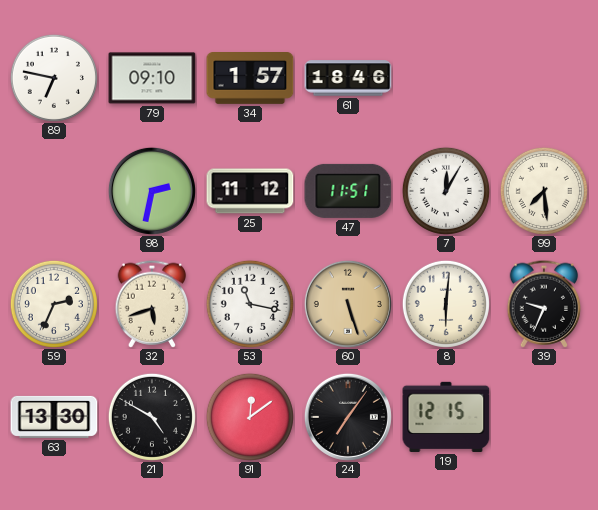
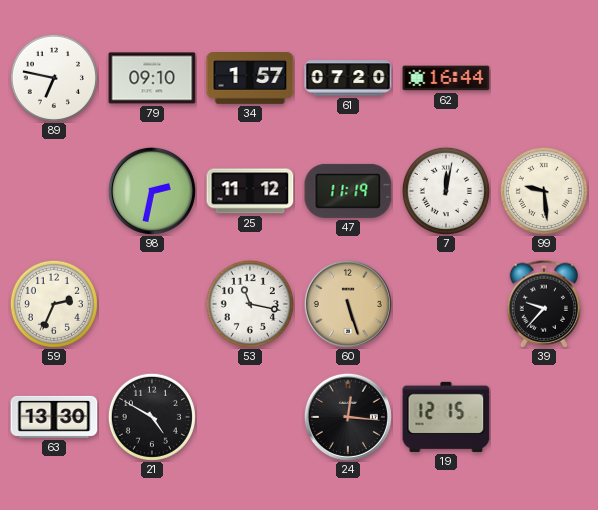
61: 18:46 -> 07:20
62: none -> 16:44
47: 11:51 -> 11:19
7: 12:05 -> 12:02
99: 7:29 -> 9:29
32: 5:42 -> none
8: 6:01 -> none
39: 9:34 -> 9:37
91: 12:09 -> none
24: 7:06 -> 12:16
